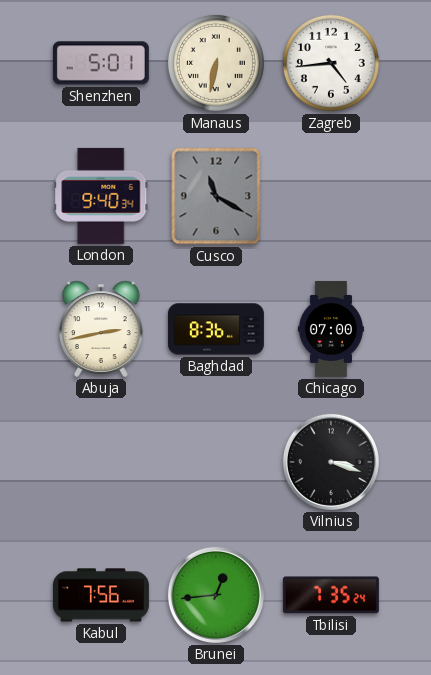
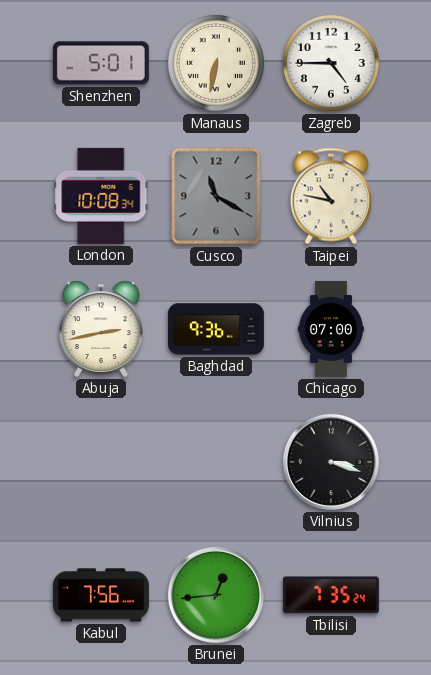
Zagreb: 4:44 -> 4:45
London: 9:40 -> 10:08
Taipei: none -> 10:47
Baghdad: 8:36 -> 9:36
